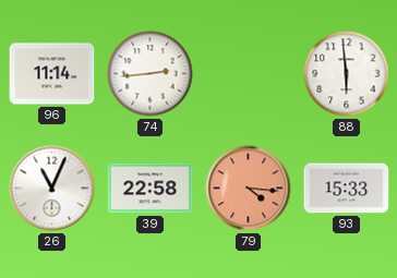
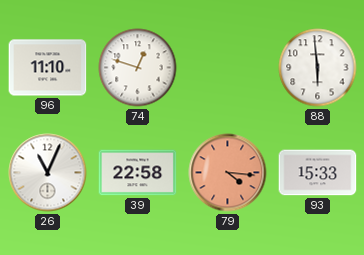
96: 11:14 -> 11:10
74: 2:44 -> 12:48
